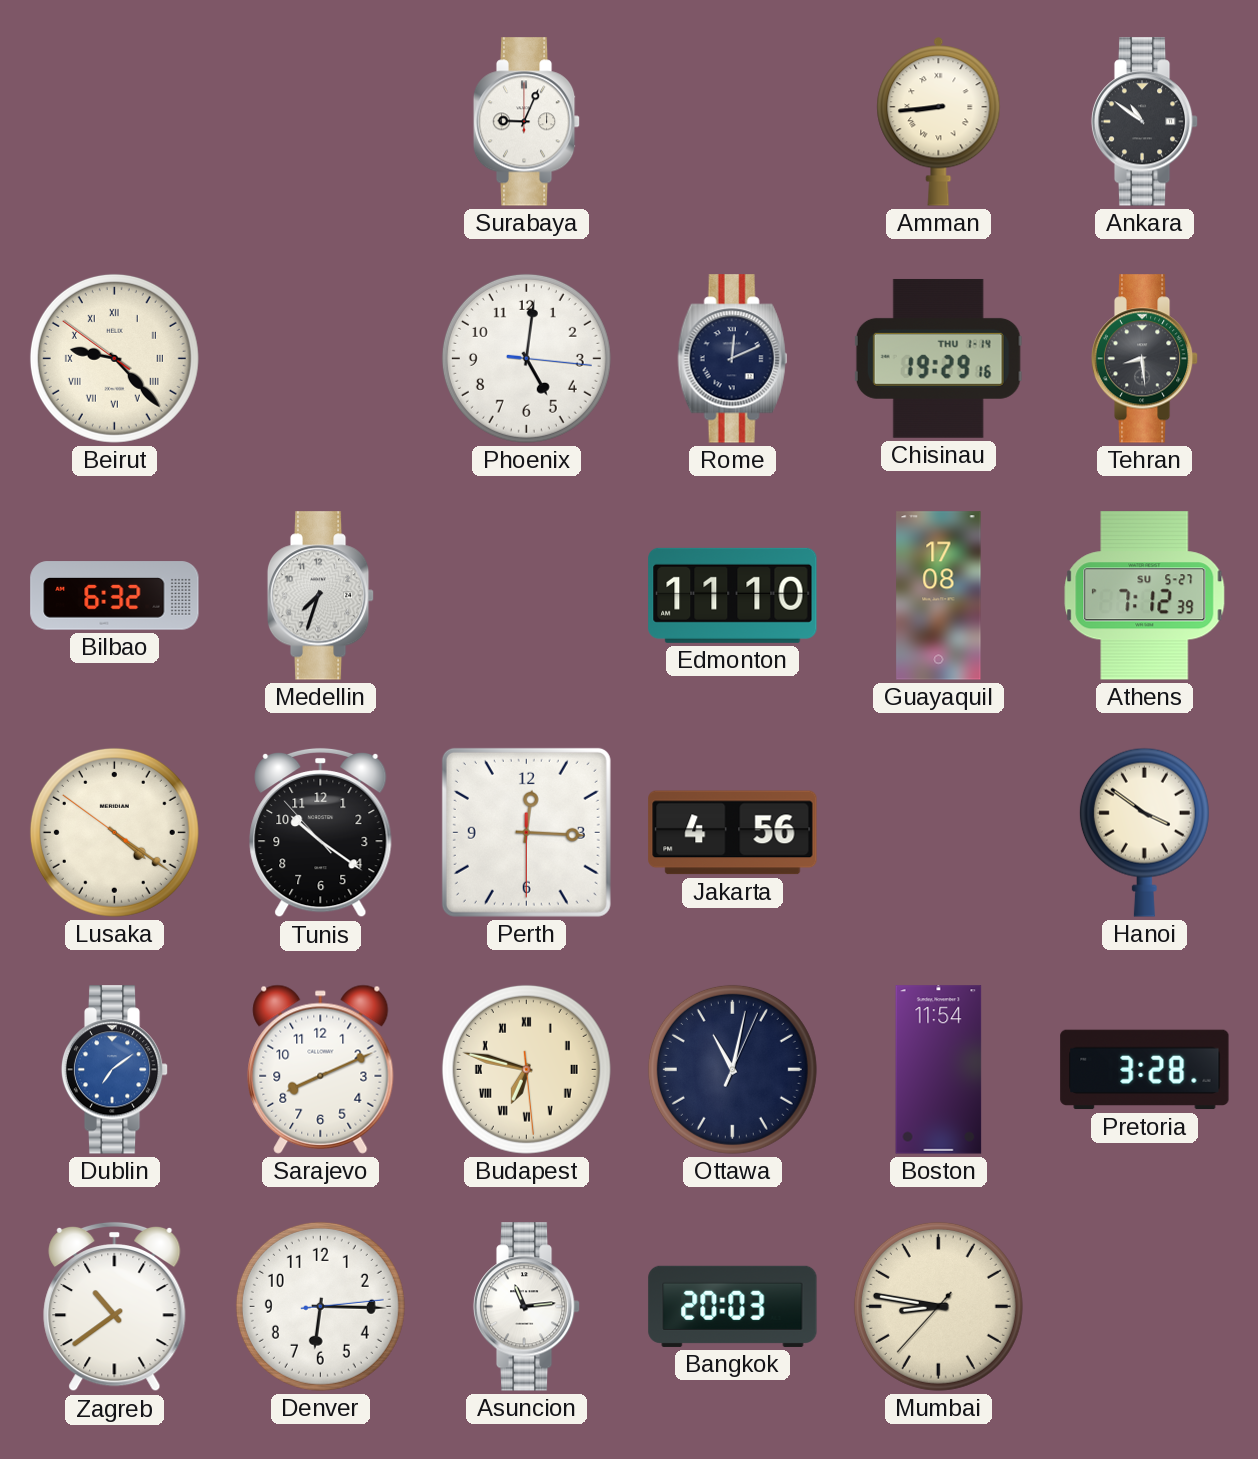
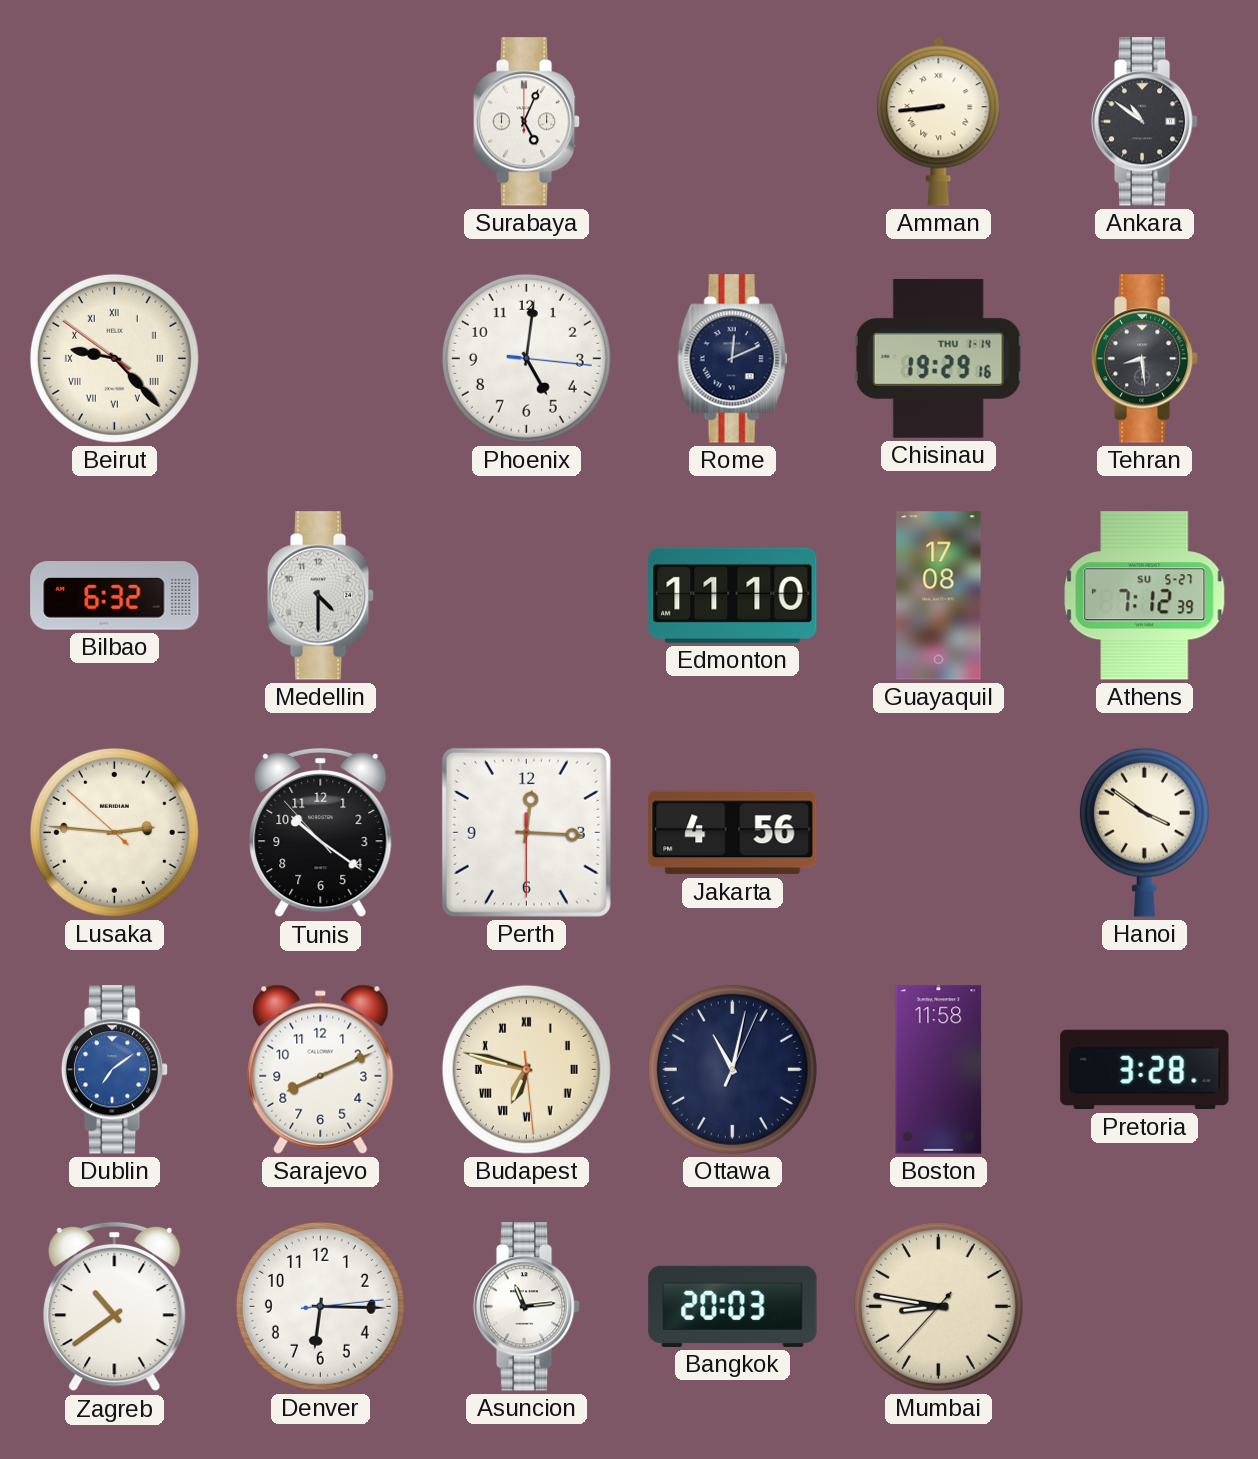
Surabaya: 9:04 -> 5:04
Medellin: 7:33 -> 4:30
Lusaka: 4:20 -> 2:45
Boston: 11:54 -> 11:58
